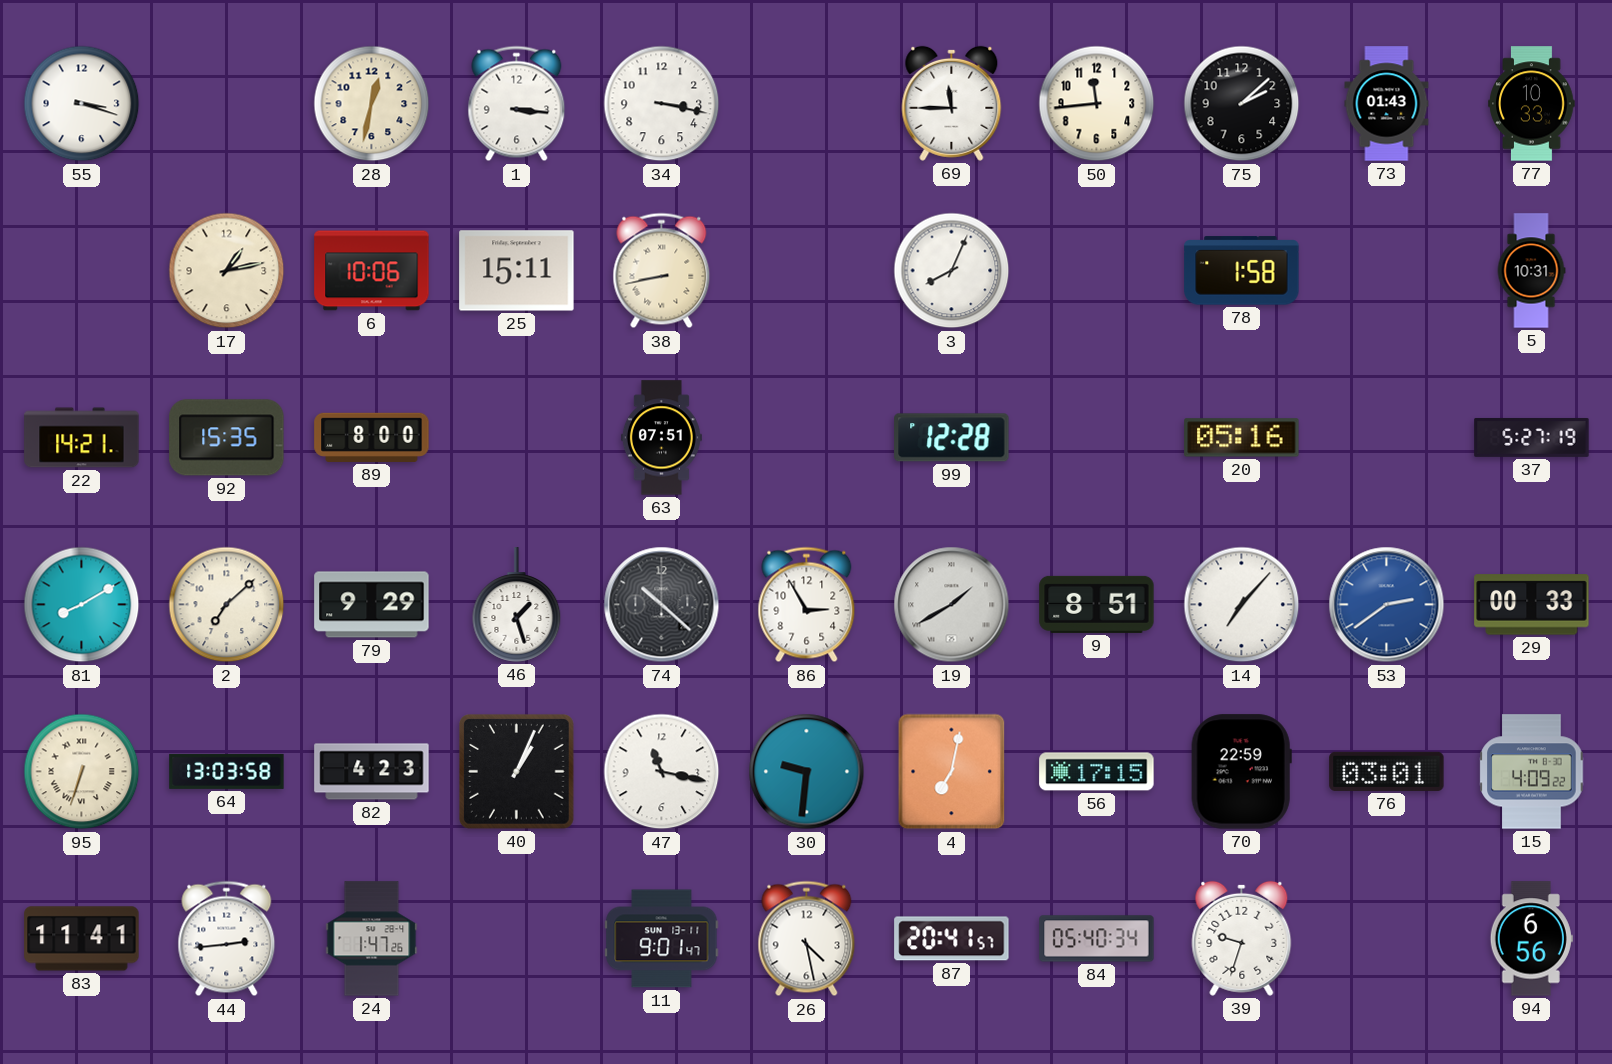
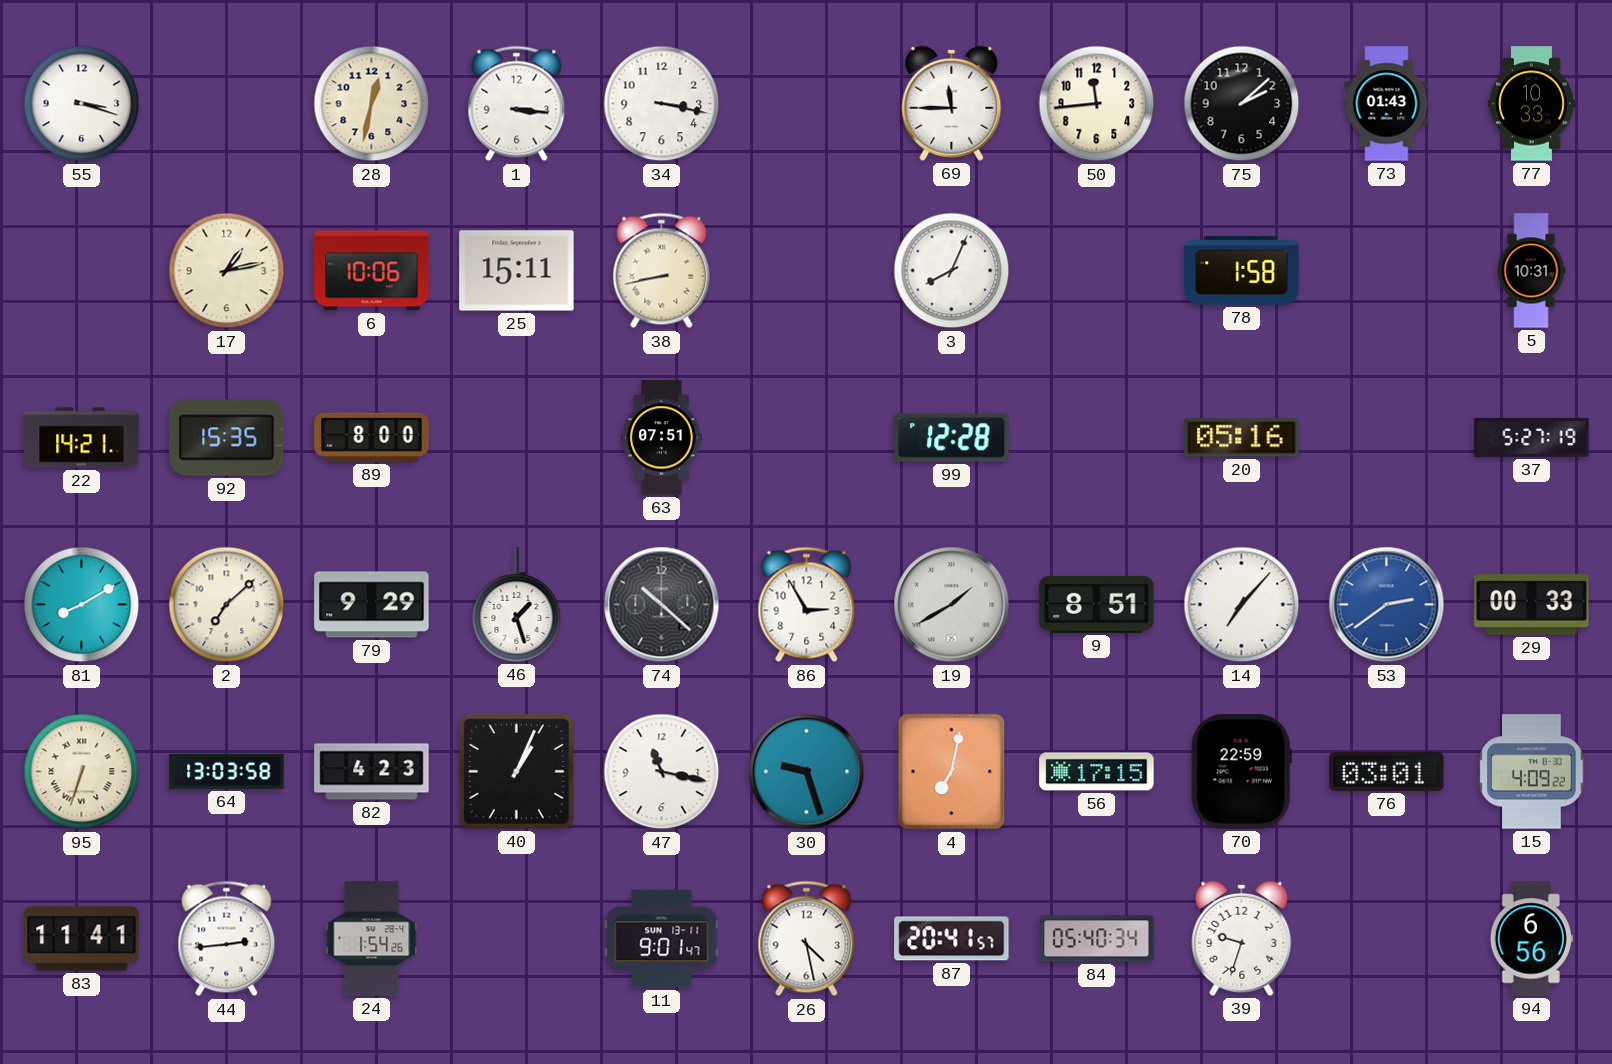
30: 9:31 -> 9:27
24: 1:47 -> 1:54
